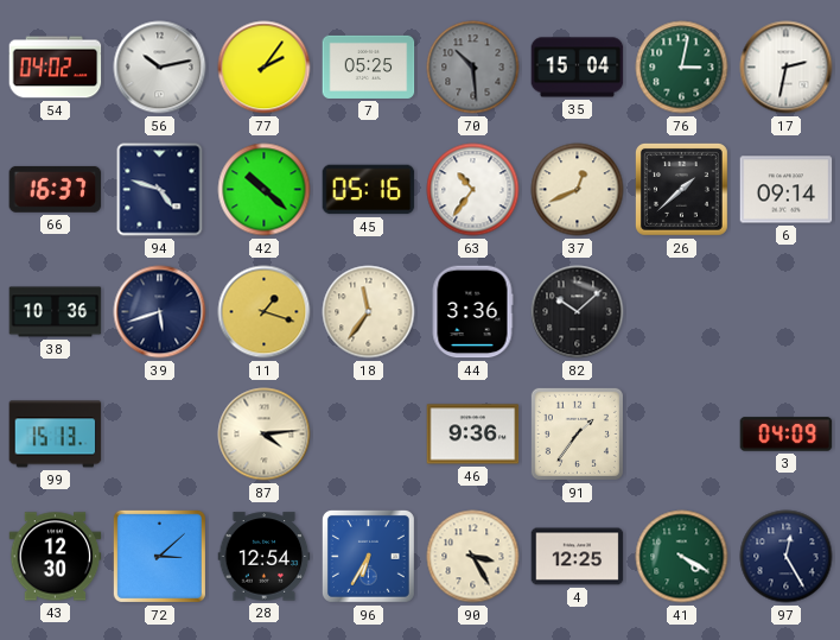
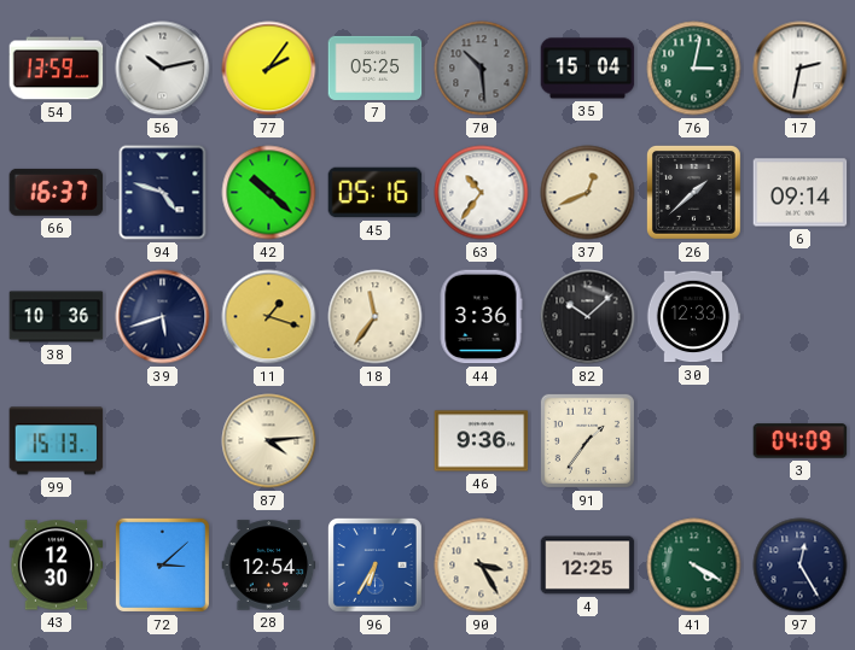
54: 04:02 -> 13:59
30: none -> 12:33
